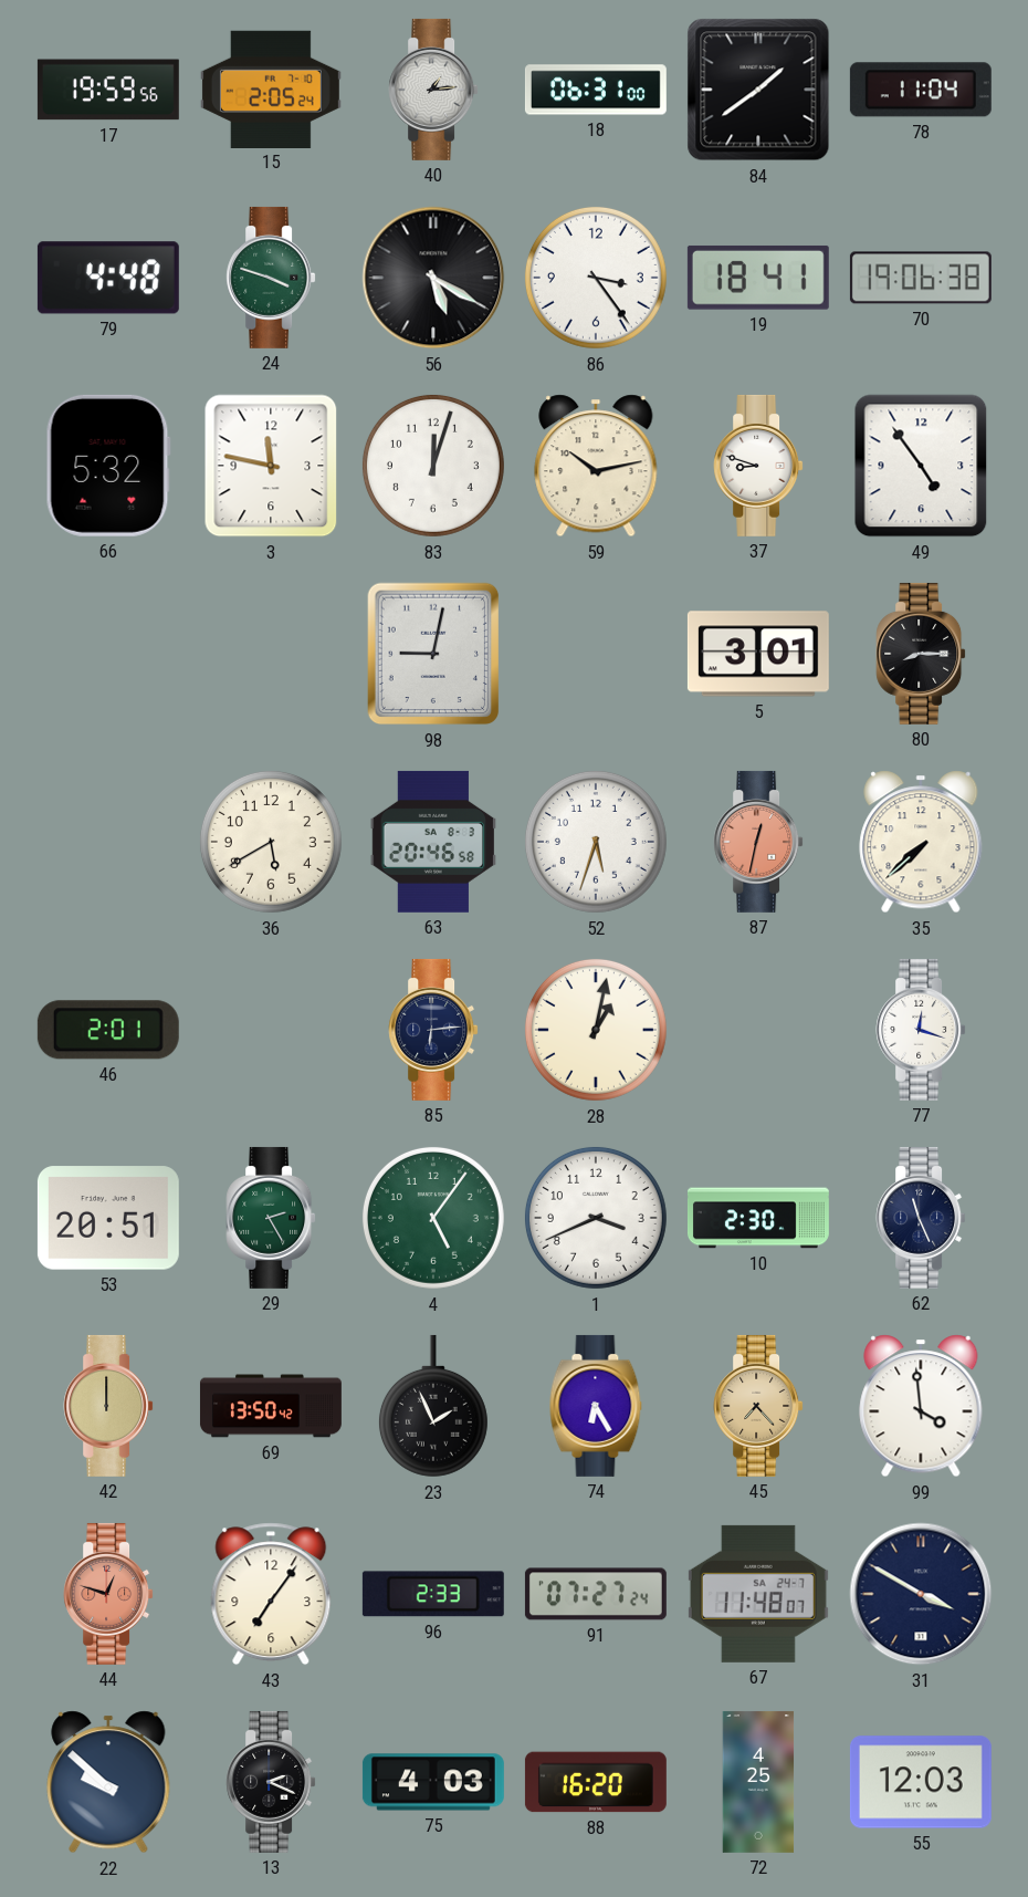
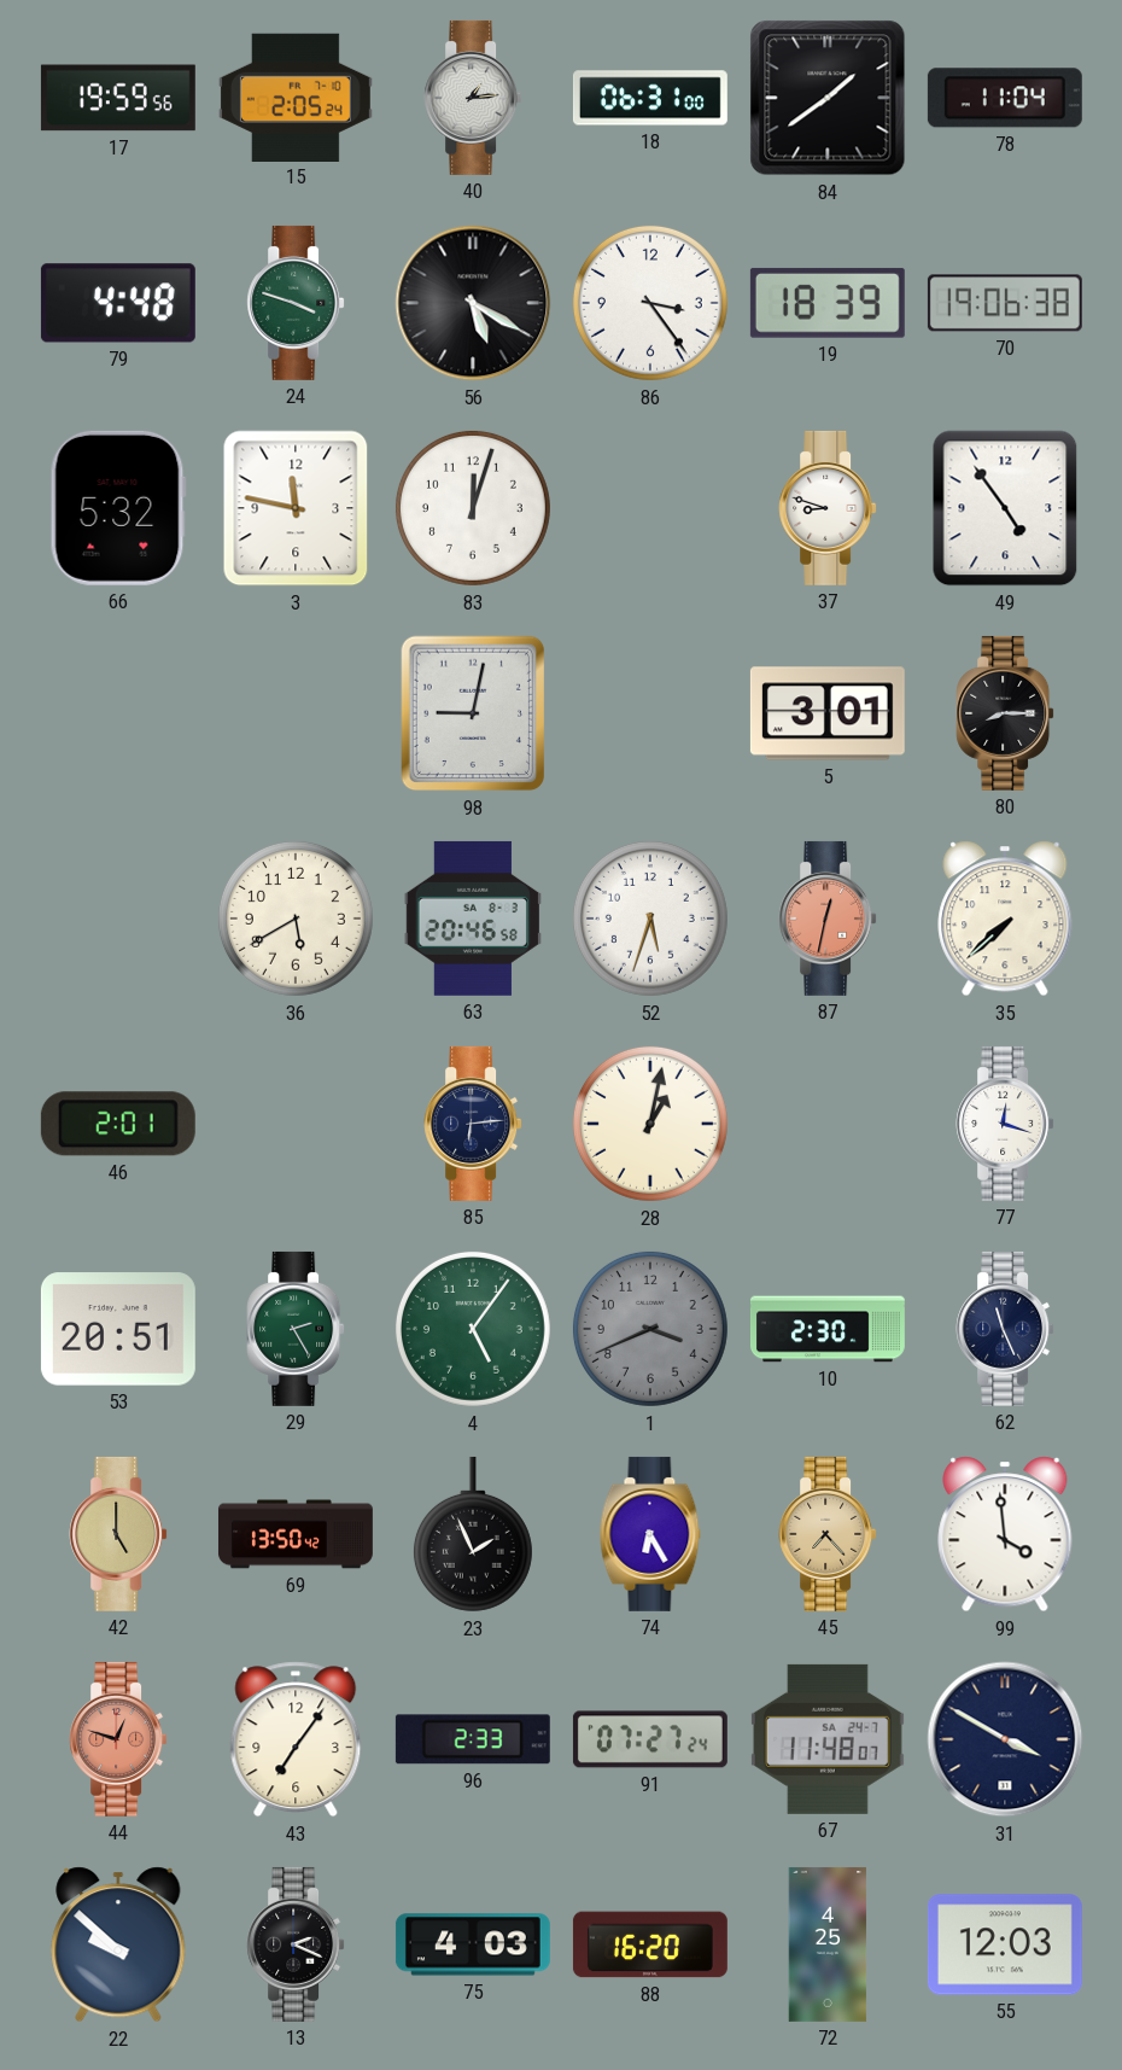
19: 18:41 -> 18:39
59: 10:13 -> none
1 dial: white -> grey
42: 12:00 -> 5:00
